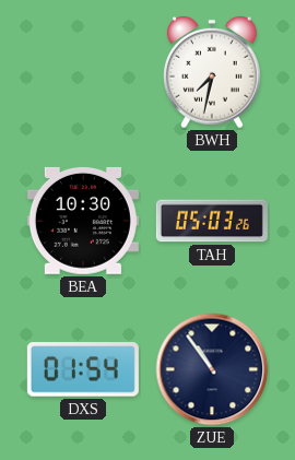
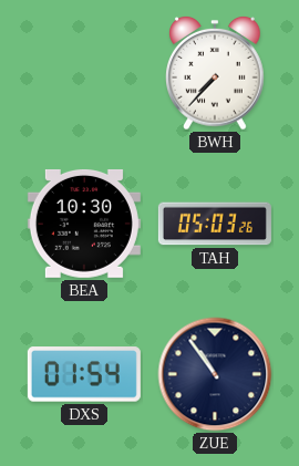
BWH: 7:32 -> 7:37
